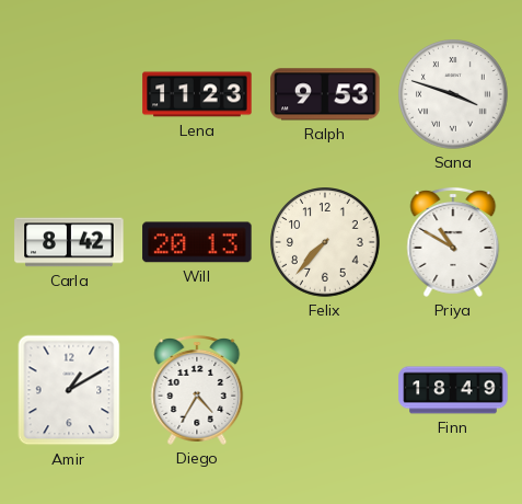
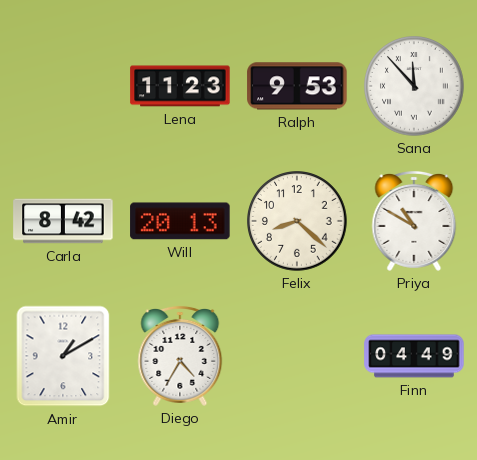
Sana: 3:48 -> 11:53
Felix: 7:37 -> 8:22
Finn: 18:49 -> 04:49
